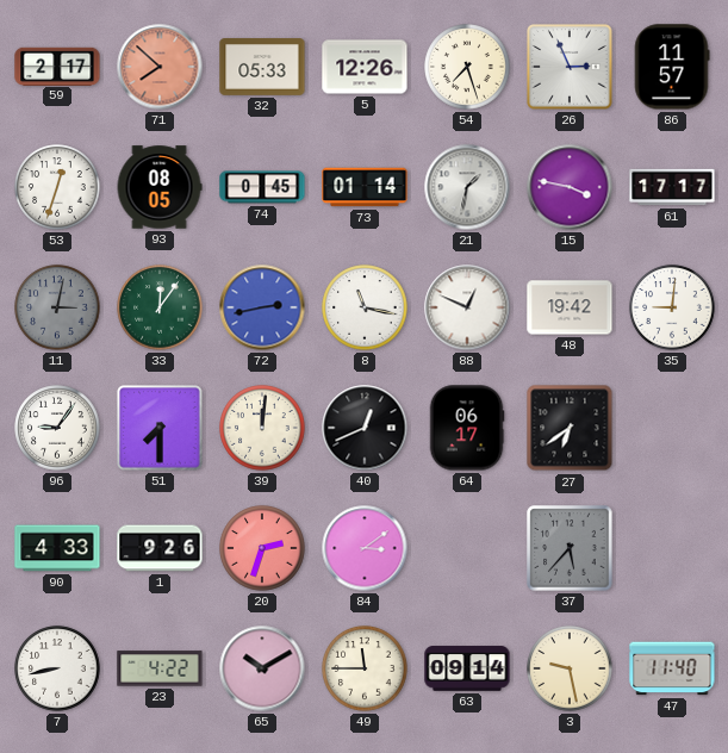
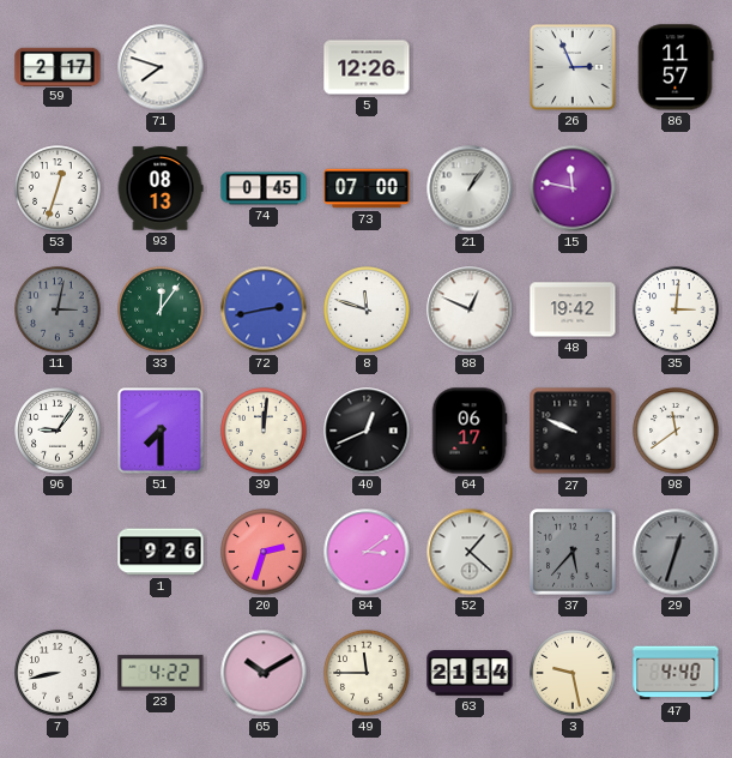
71: 7:52 -> 7:48
71 dial: salmon -> white
32: 05:33 -> none
54: 7:27 -> none
93: 08:05 -> 08:13
73: 01:14 -> 07:00
21: 1:32 -> 1:06
15: 3:47 -> 11:47
61: 17:17 -> none
8: 11:17 -> 11:48
35: 9:01 -> 3:01
27: 6:39 -> 9:49
98: none -> 11:39
90: 4:33 -> none
52: none -> 1:22
29: none -> 12:33
63: 09:14 -> 21:14
47: 11:40 -> 4:40
